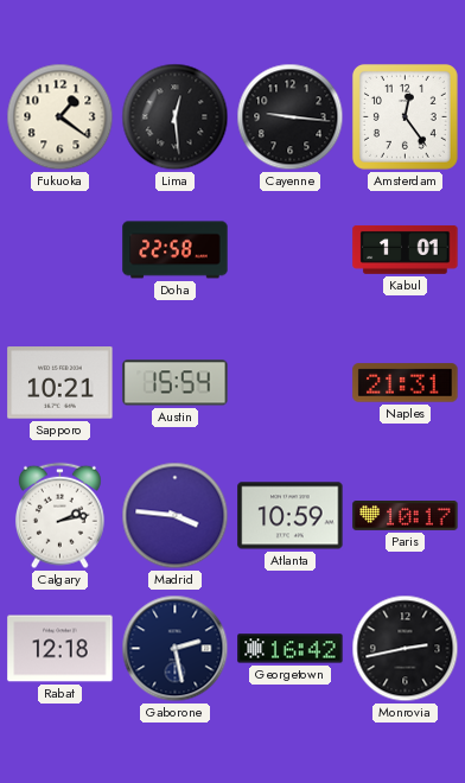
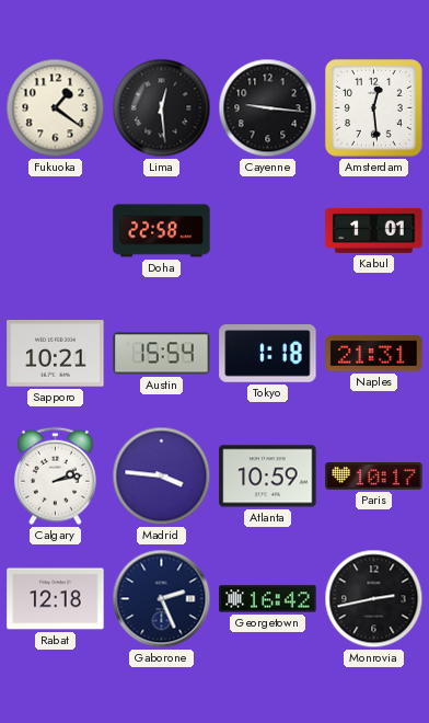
Amsterdam: 12:24 -> 12:29
Tokyo: none -> 1:18
Gaborone: 2:28 -> 2:26
